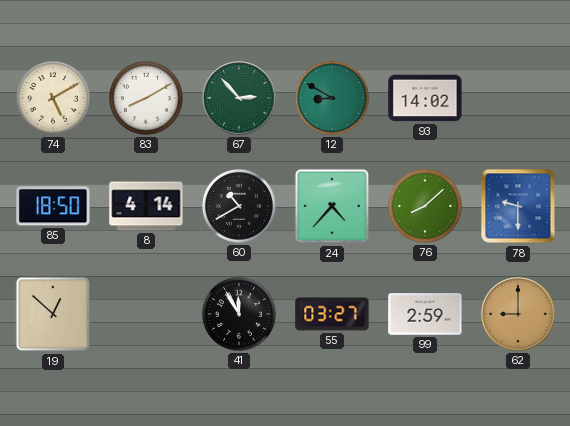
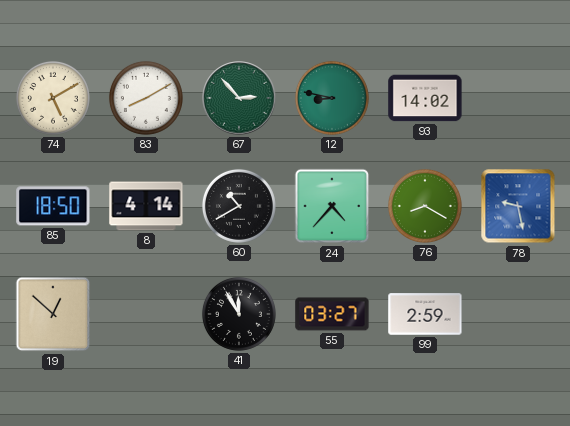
12: 8:50 -> 8:47
76: 8:08 -> 8:20
78: 9:30 -> 9:28
62: 9:00 -> none
